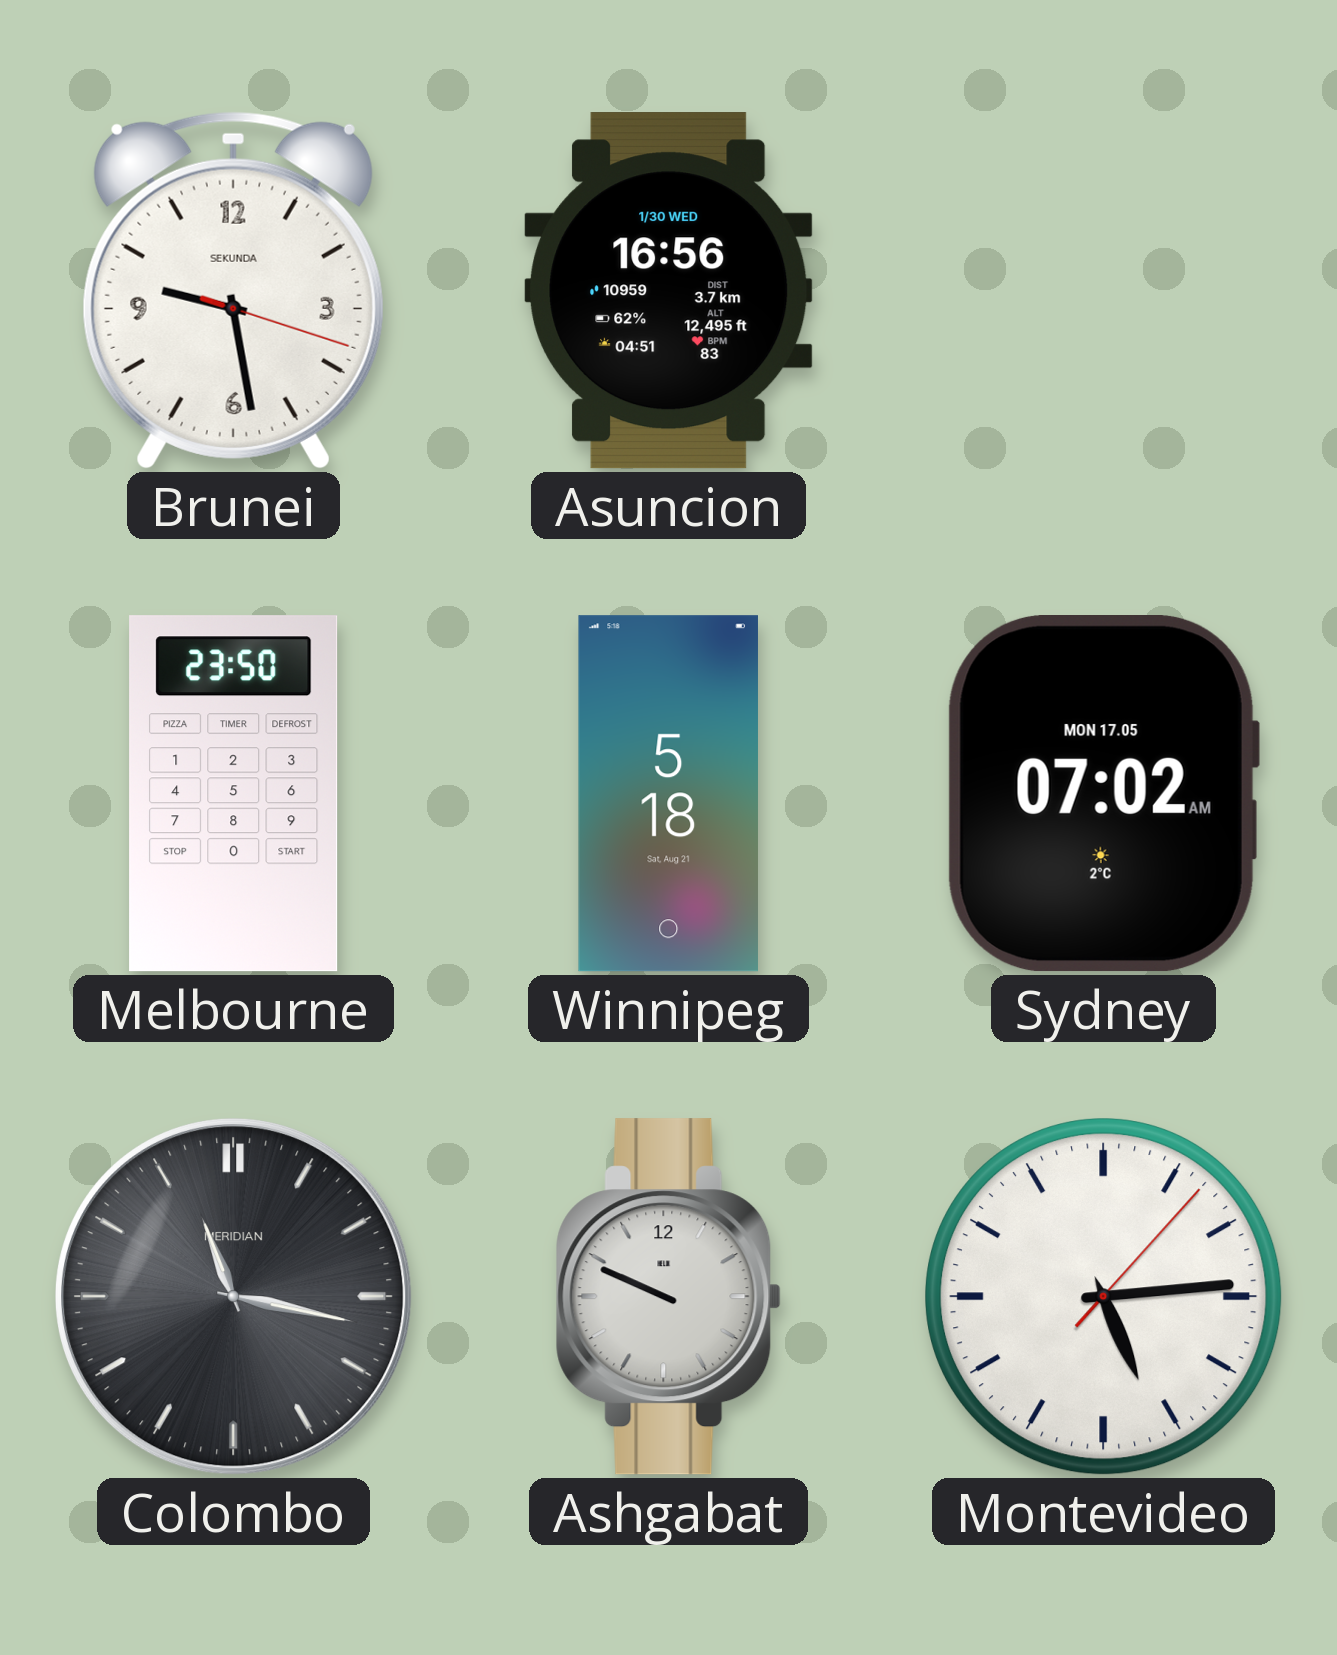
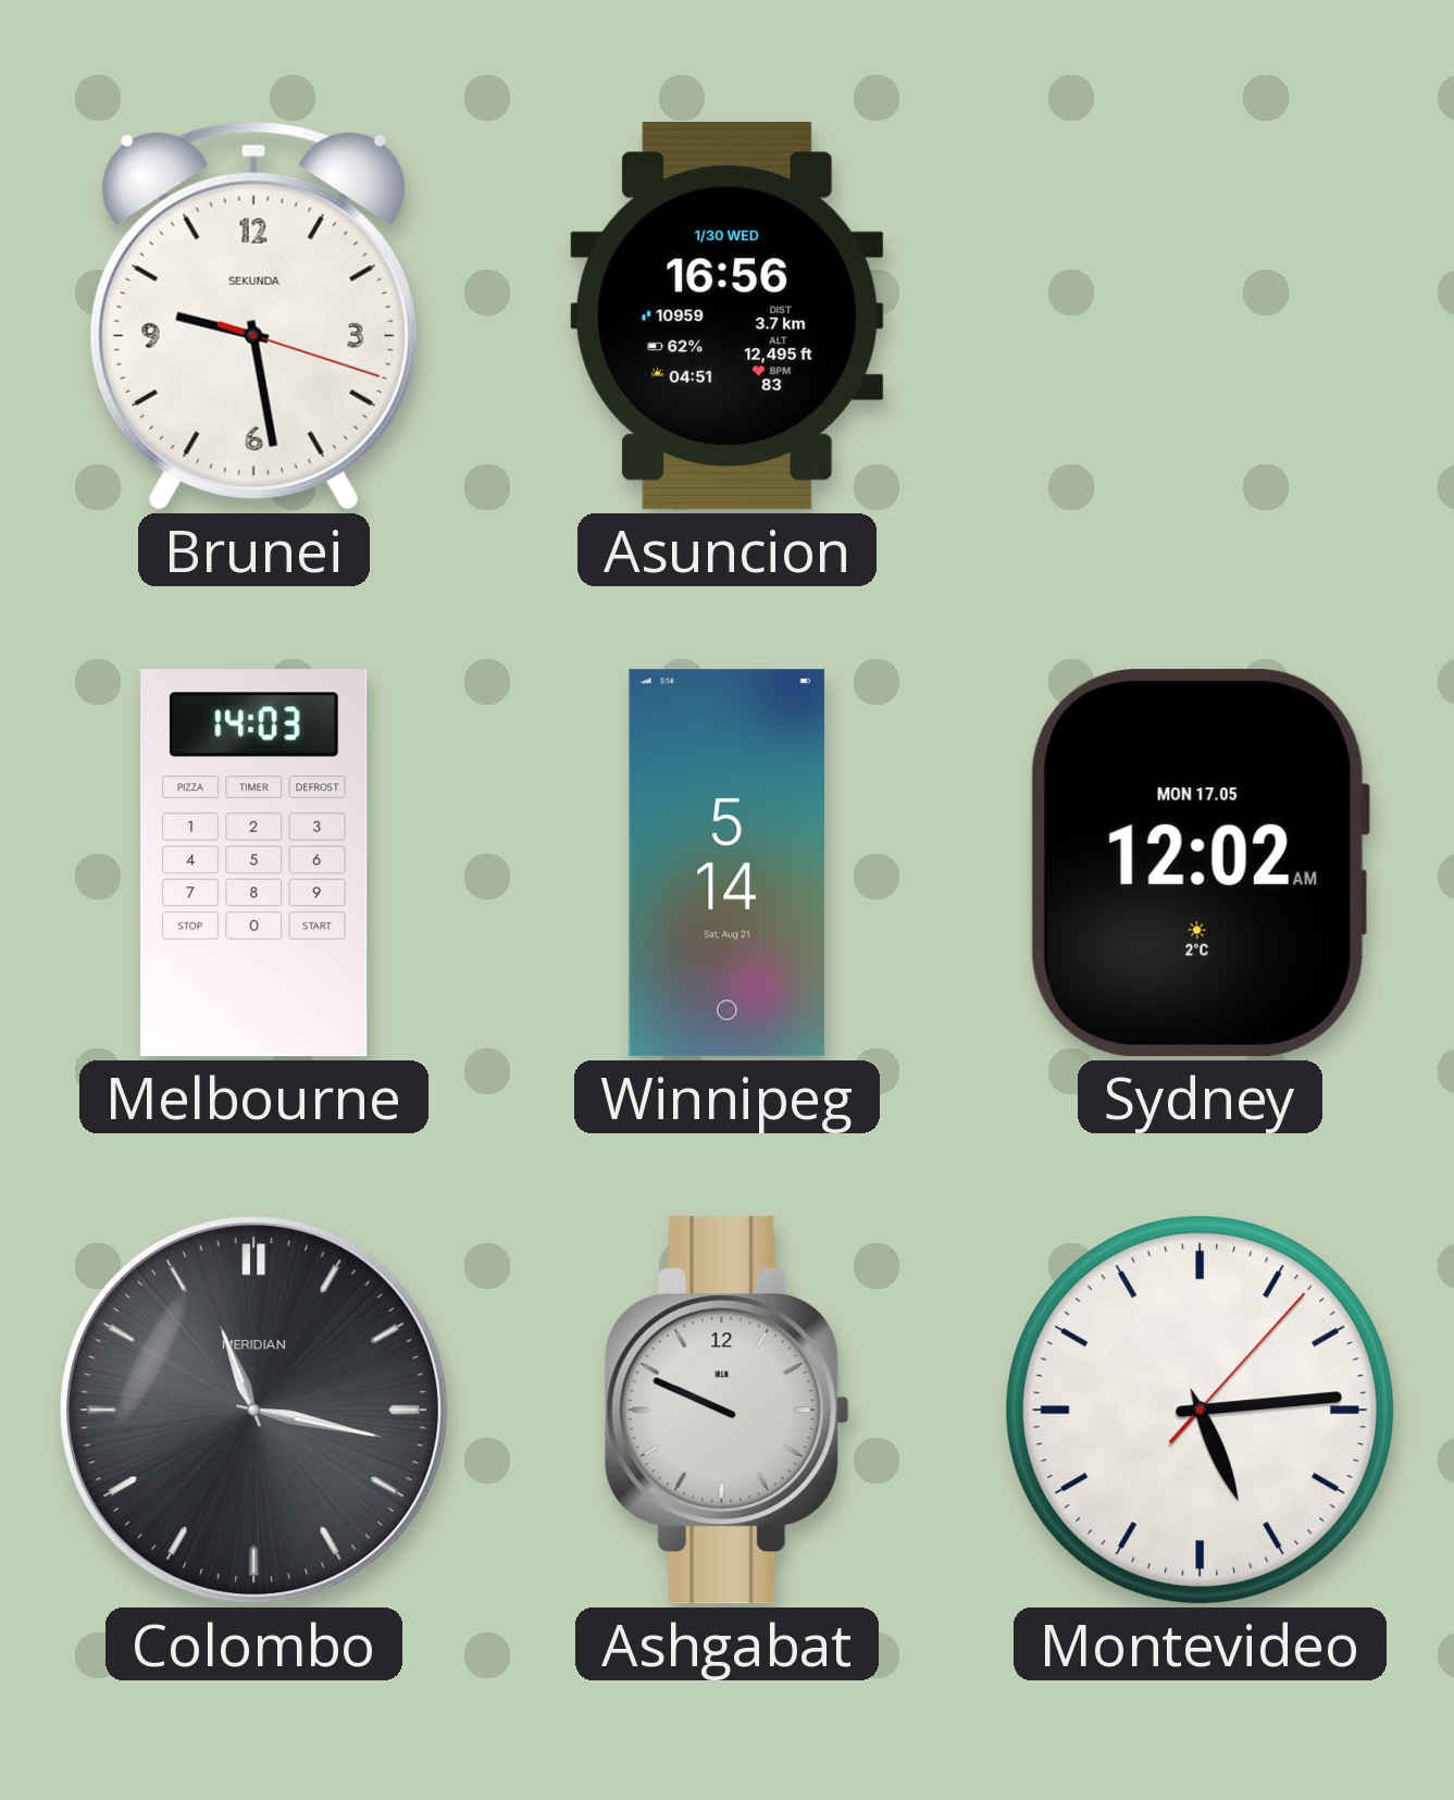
Melbourne: 23:50 -> 14:03
Winnipeg: 5:18 -> 5:14
Sydney: 07:02 -> 12:02
